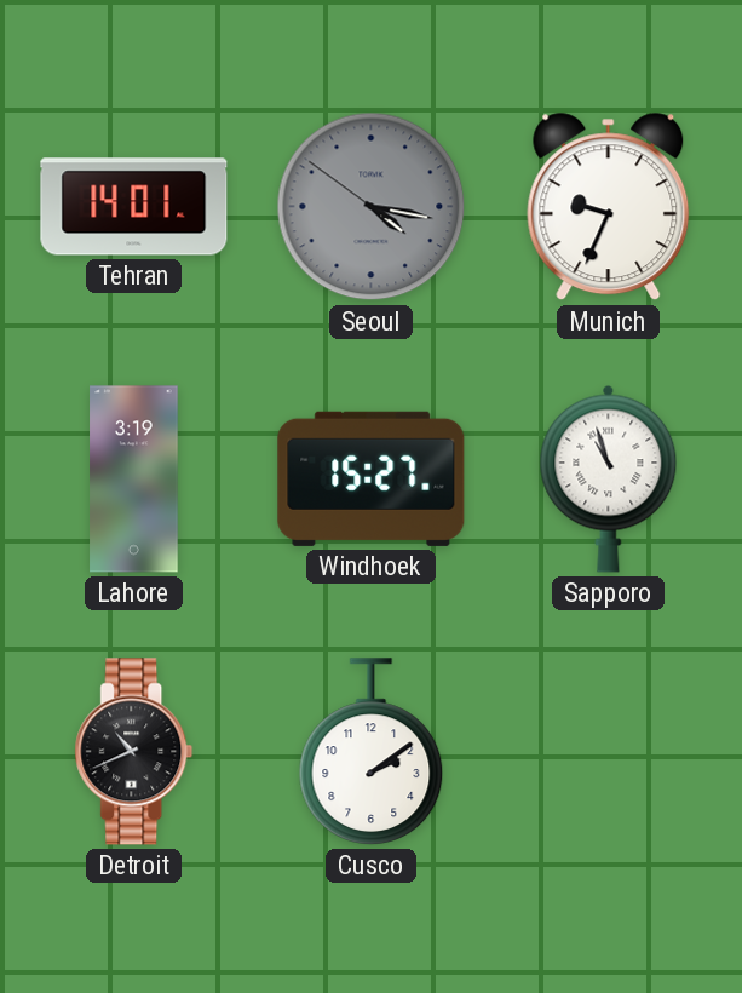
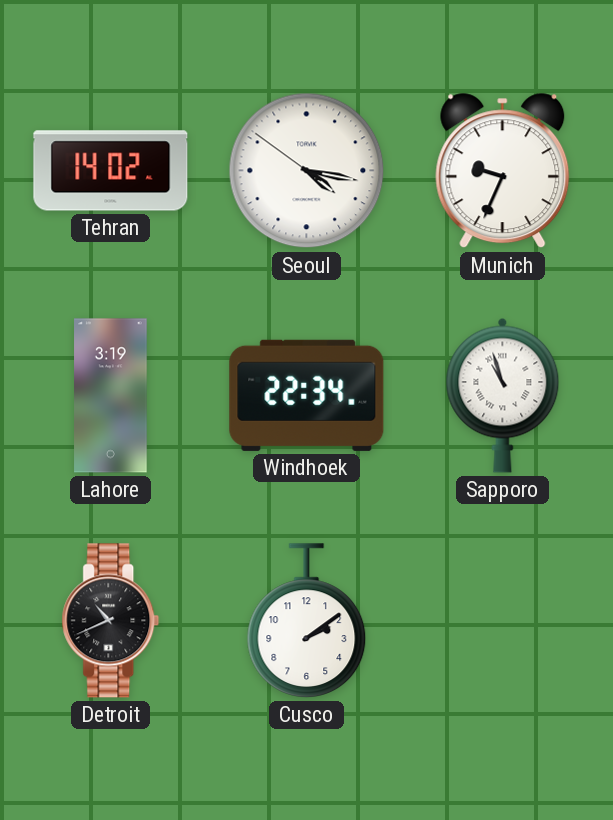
Tehran: 14:01 -> 14:02
Seoul dial: grey -> white
Windhoek: 15:27 -> 22:34
